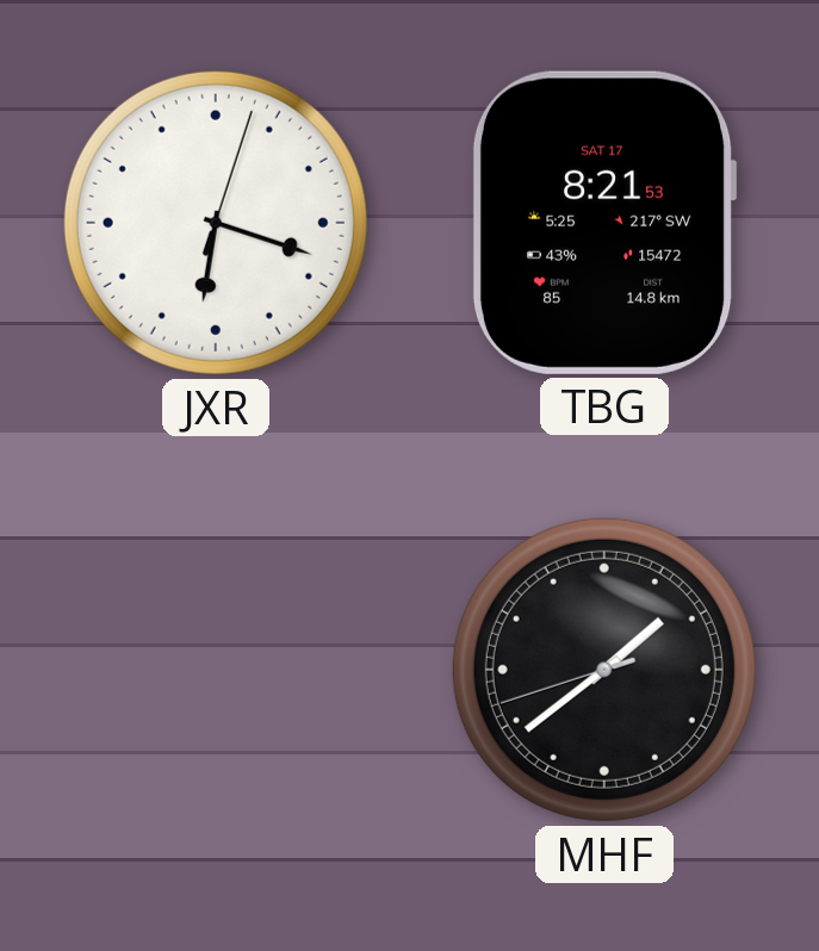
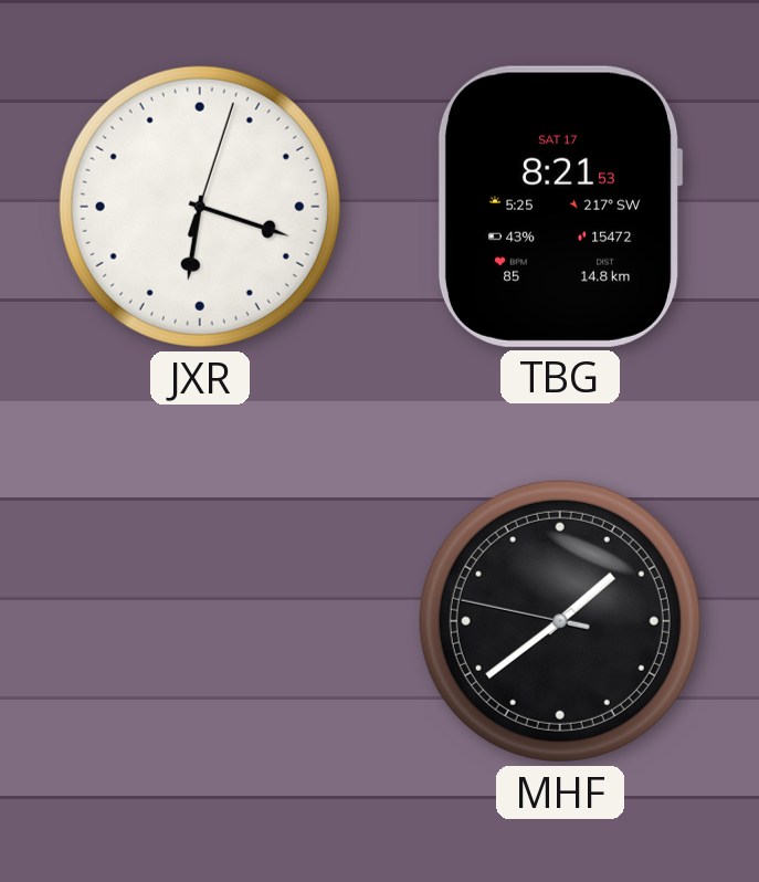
MHF: 1:38:42 -> 1:38:47
